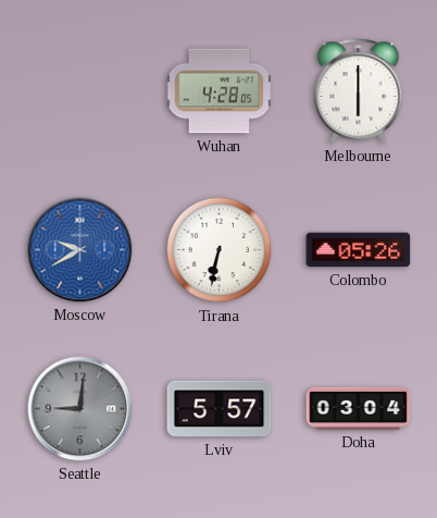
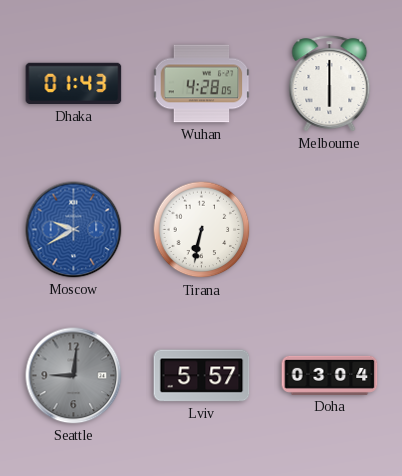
Dhaka: none -> 01:43
Colombo: 05:26 -> none
